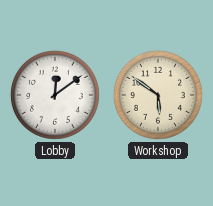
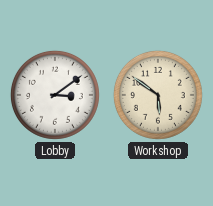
Lobby: 12:09 -> 3:09
